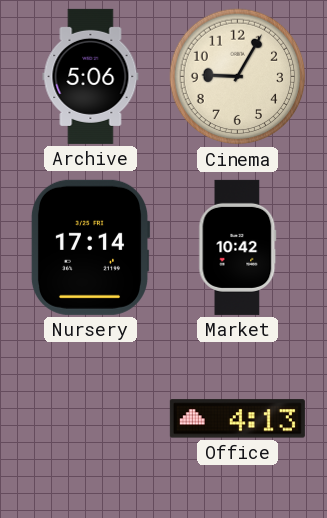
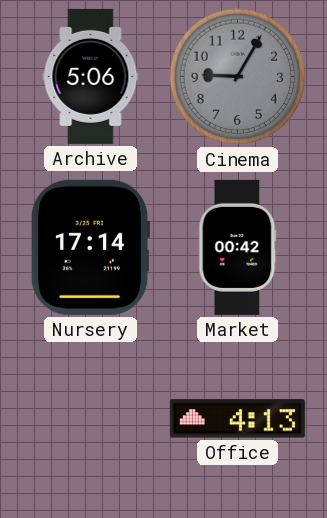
Cinema dial: cream -> grey
Market: 10:42 -> 00:42
